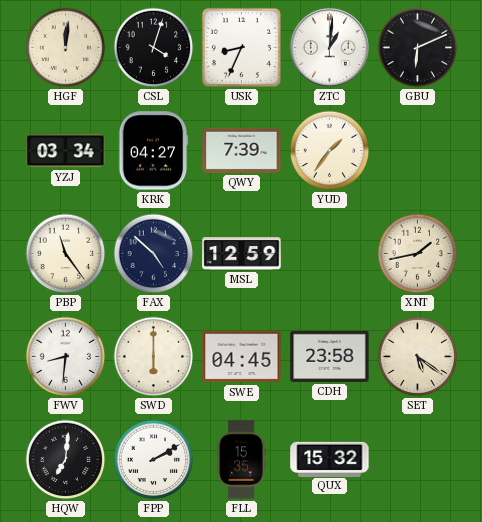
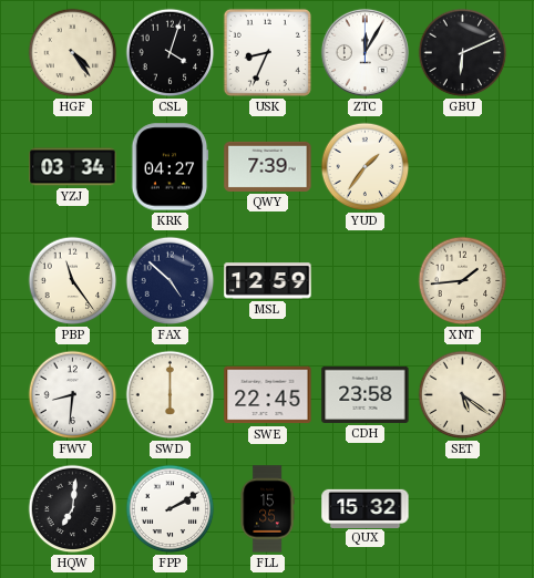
HGF: 12:01 -> 4:24
ZTC: 1:01 -> 12:05
XNT: 1:43 -> 1:44
SWE: 04:45 -> 22:45
